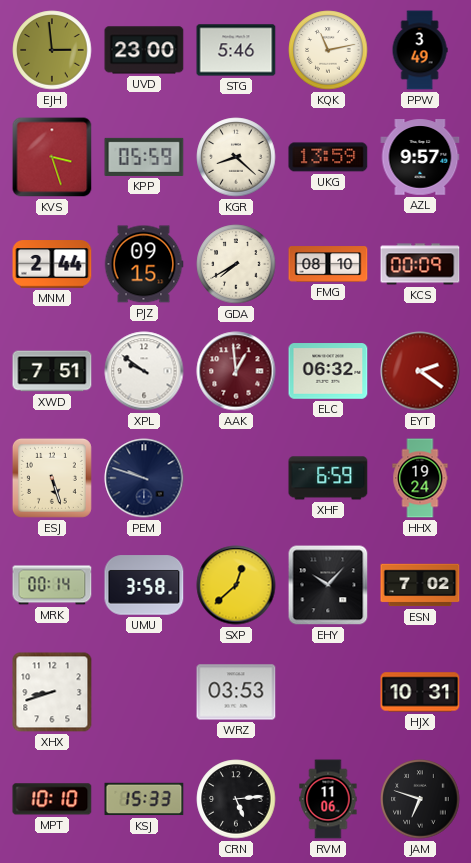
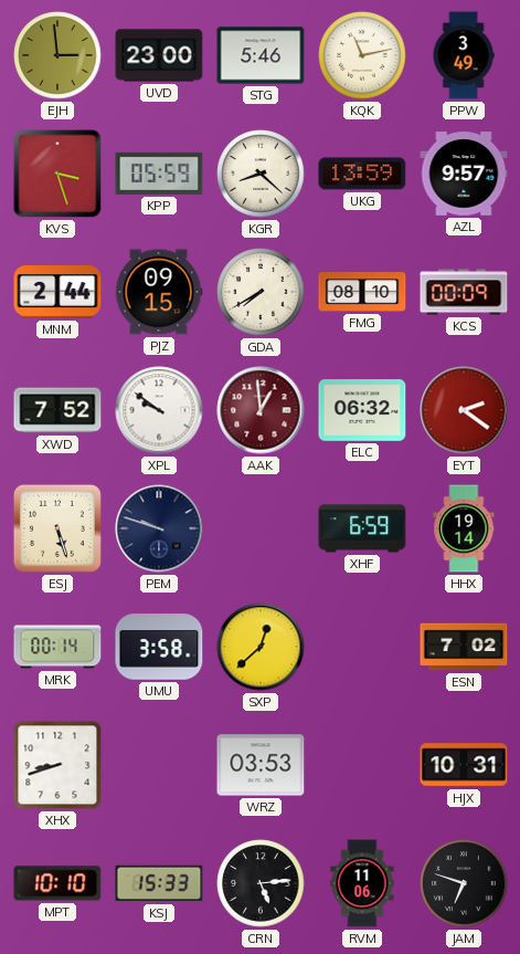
XWD: 7:51 -> 7:52
HHX: 19:24 -> 19:14
EHY: 10:07 -> none
